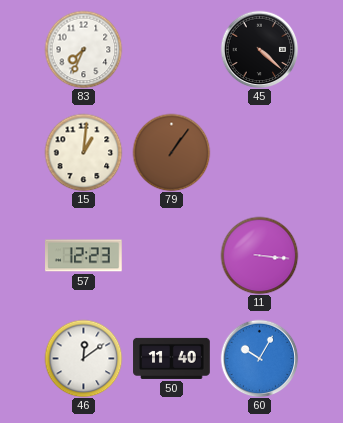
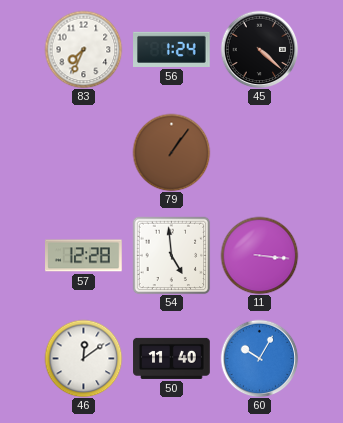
56: none -> 1:24
15: 1:01 -> none
57: 12:23 -> 12:28
54: none -> 4:59
